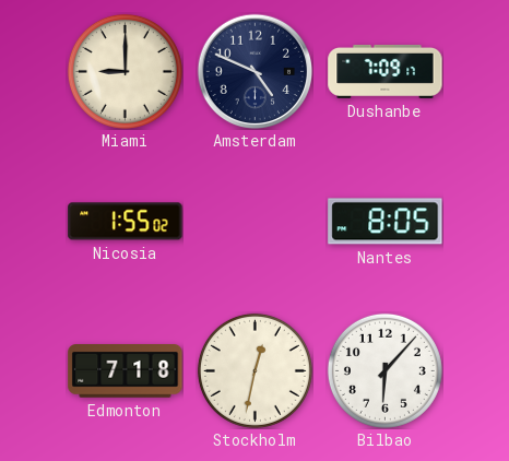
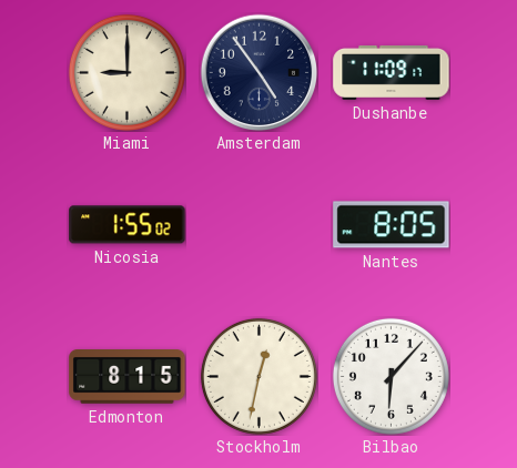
Amsterdam: 4:49 -> 4:54
Dushanbe: 7:09 -> 11:09
Edmonton: 7:18 -> 8:15
